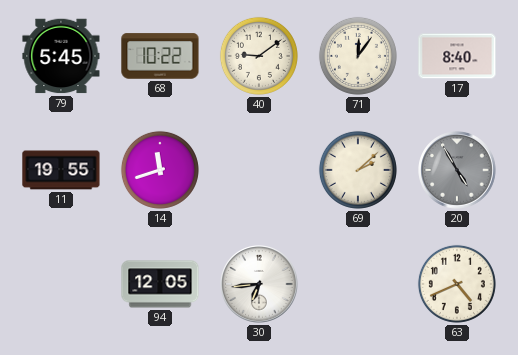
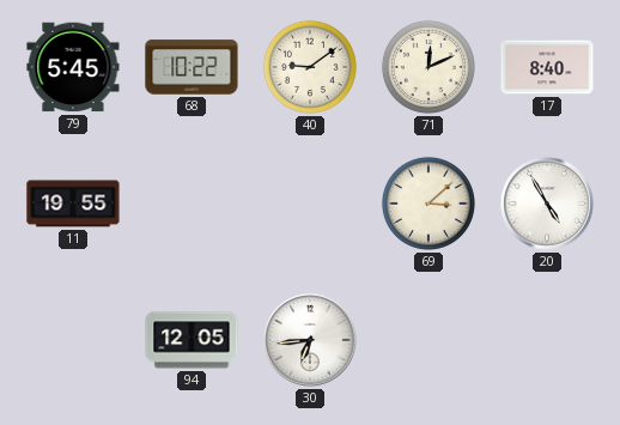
71: 12:06 -> 12:11
14: 11:42 -> none
69: 2:08 -> 3:08
20 dial: grey -> white
63: 4:41 -> none
